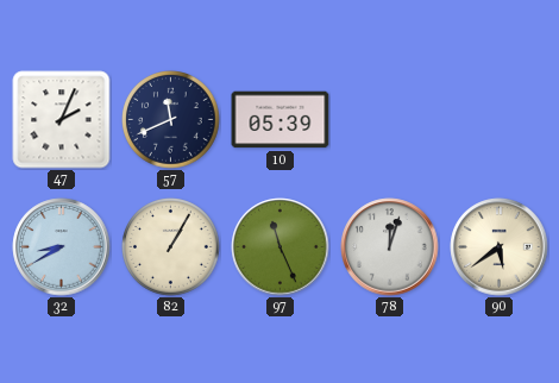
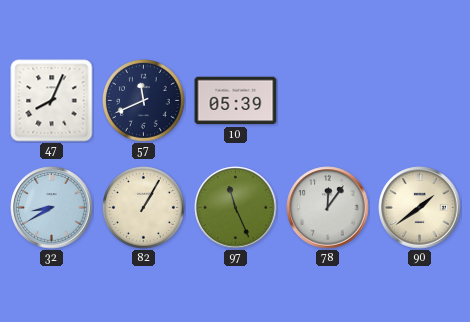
47: 2:04 -> 8:04
78: 12:03 -> 12:06
90: 5:39 -> 1:39
